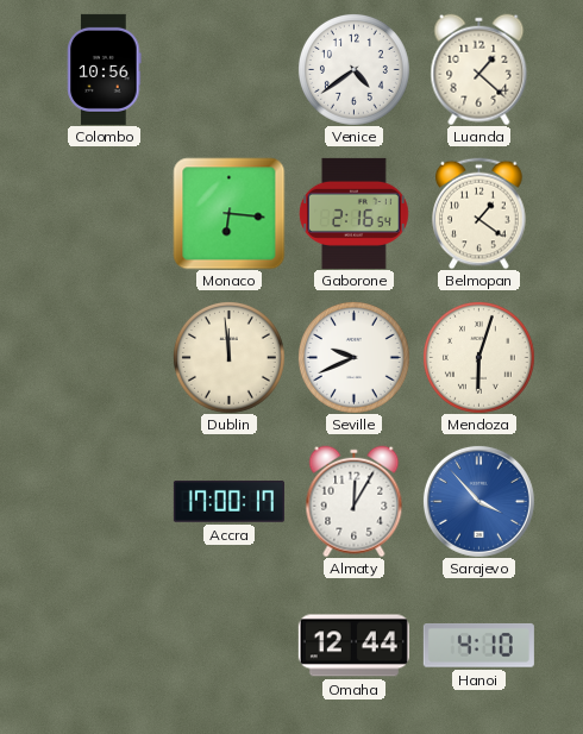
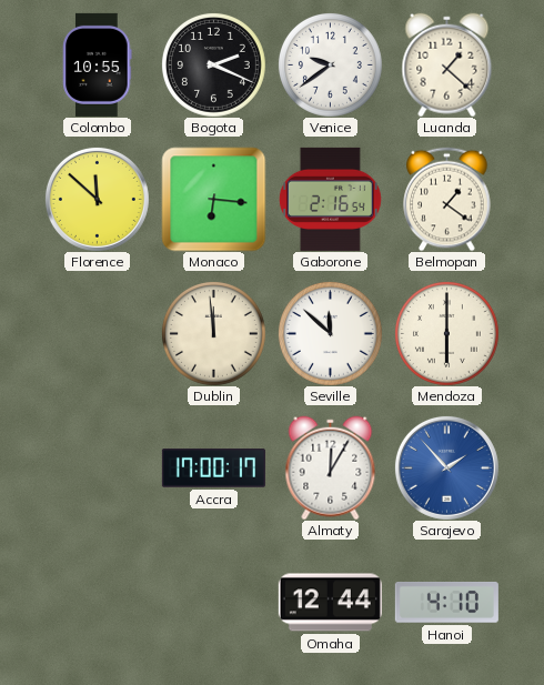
Colombo: 10:56 -> 10:55
Bogota: none -> 2:19
Venice: 4:39 -> 9:39
Florence: none -> 11:52
Seville: 9:41 -> 11:52
Mendoza: 6:03 -> 6:00
Sarajevo: 3:53 -> 1:53
